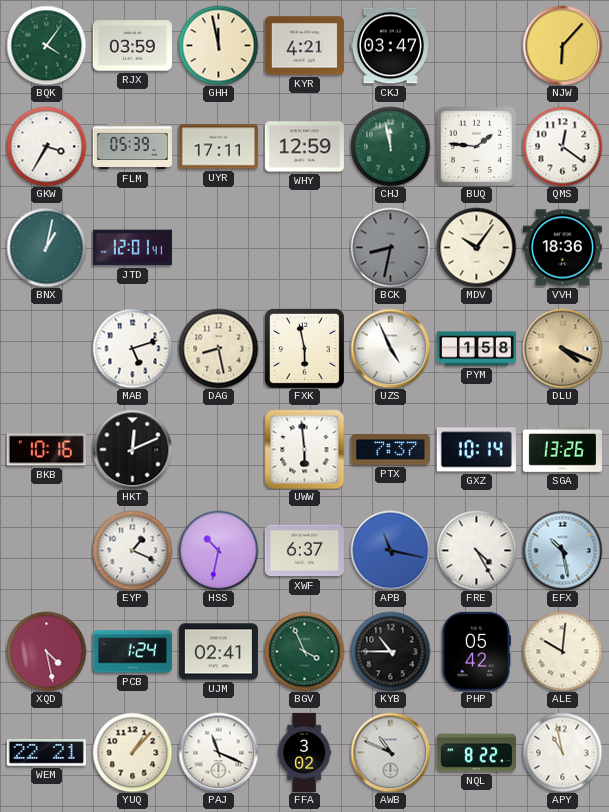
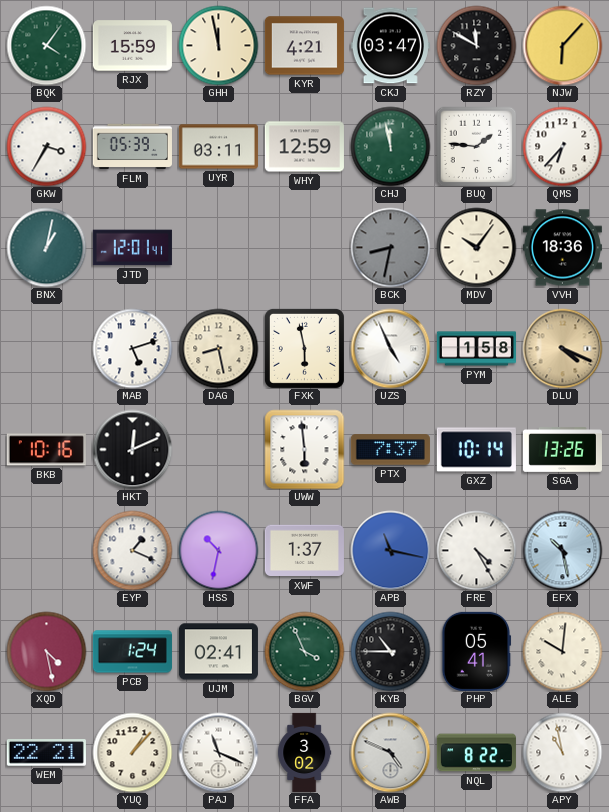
RJX: 03:59 -> 15:59
RZY: none -> 11:50
UYR: 17:11 -> 03:11
QMS: 12:21 -> 6:37
XWF: 6:37 -> 1:37
PHP: 05:42 -> 05:41
AWB: 10:49 -> 4:49
